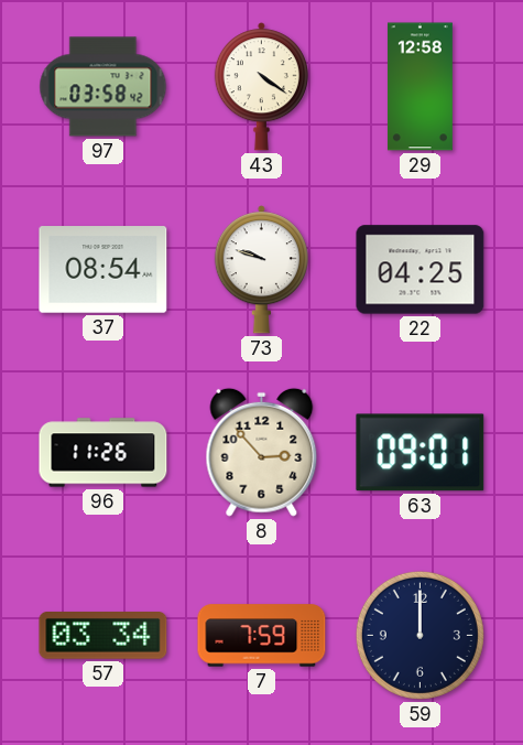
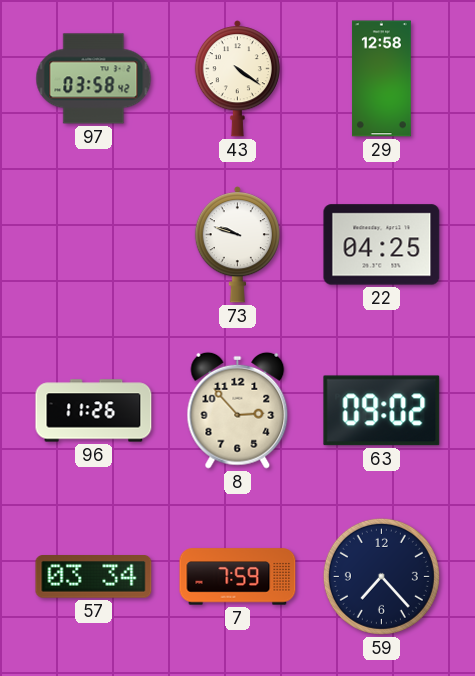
37: 08:54 -> none
63: 09:01 -> 09:02
59: 12:00 -> 7:23
